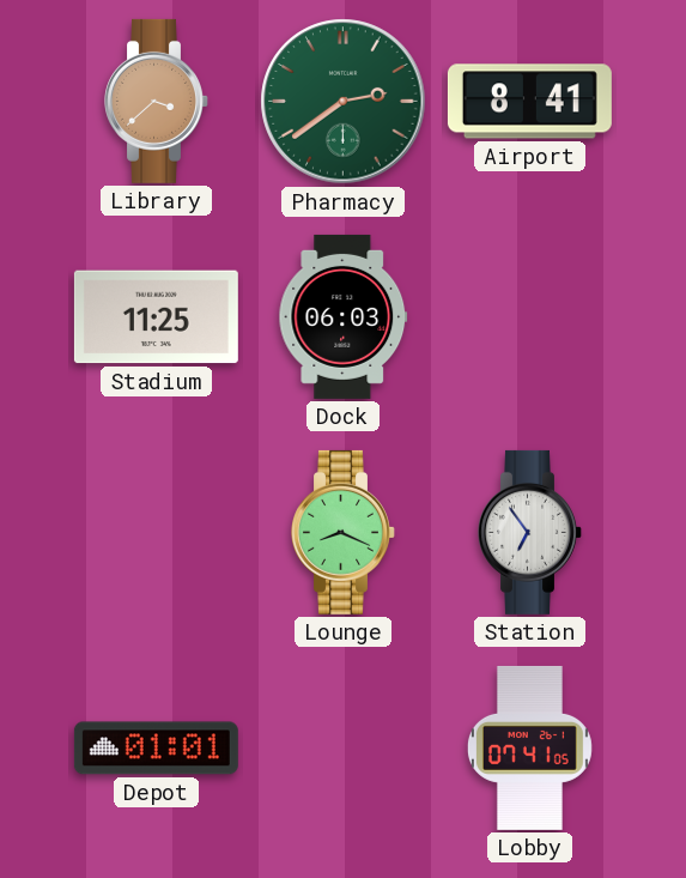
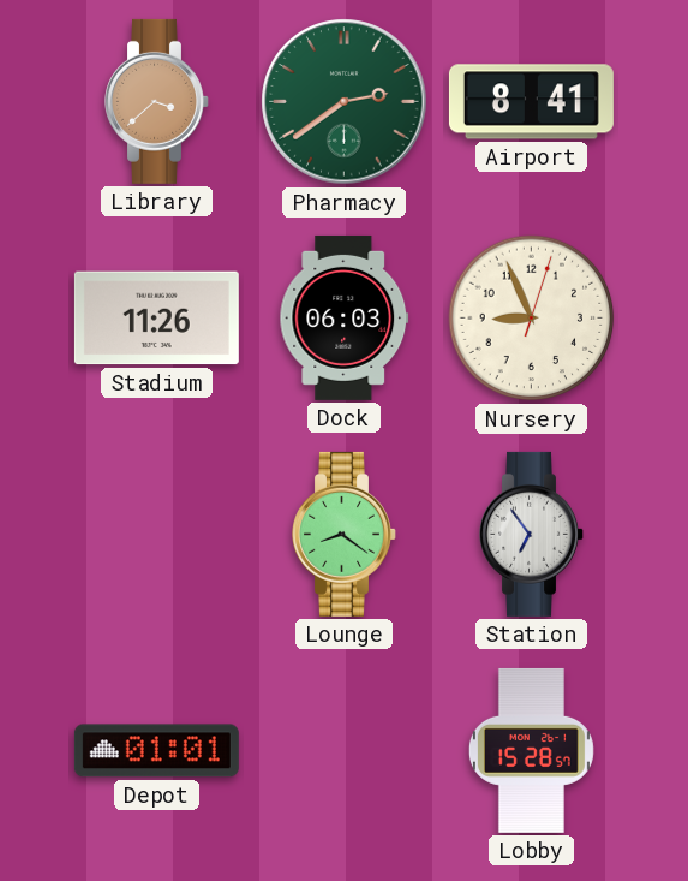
Stadium: 11:25 -> 11:26
Nursery: none -> 8:56
Lounge: 8:19 -> 8:21
Lobby: 07:41 -> 15:28
